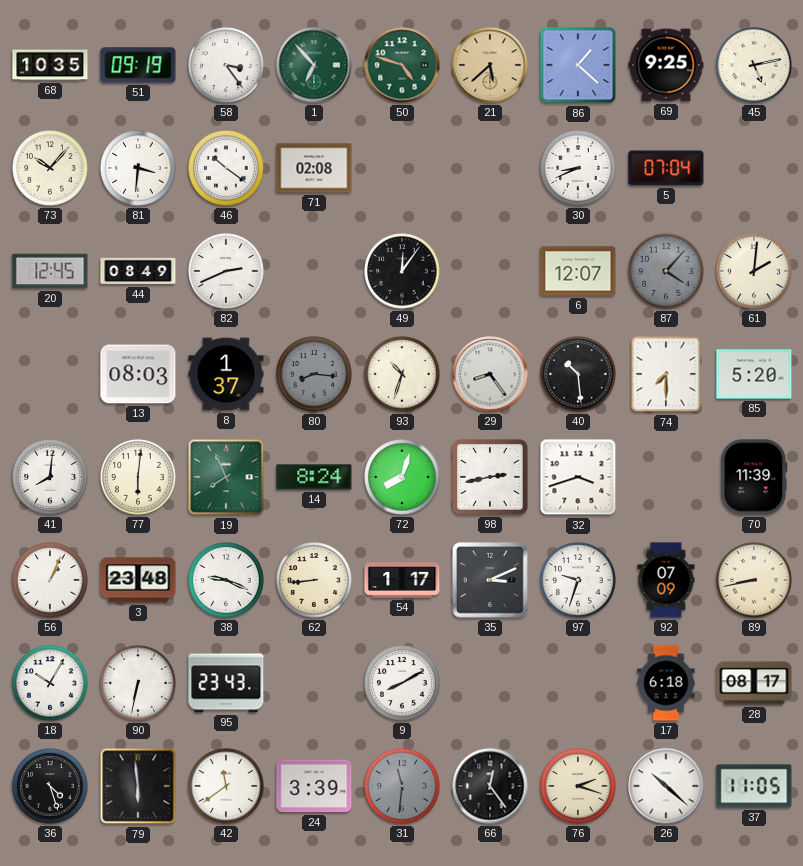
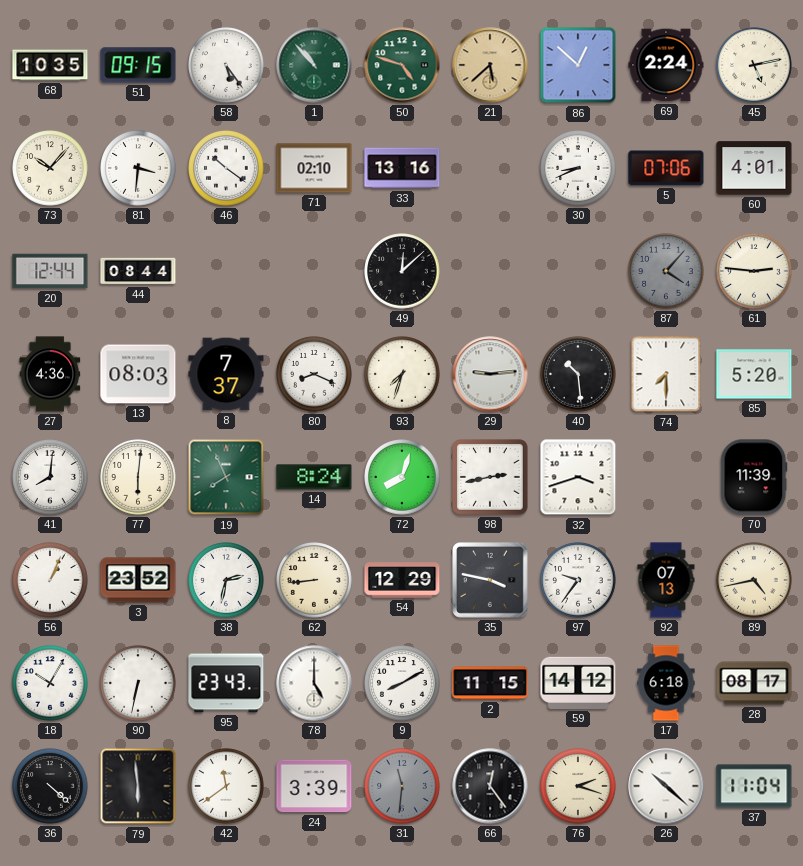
51: 09:19 -> 09:15
58: 3:24 -> 5:24
1: 6:53 -> 10:53
86: 1:22 -> 12:52
69: 9:25 -> 2:24
71: 02:08 -> 02:10
33: none -> 13:16
5: 07:04 -> 07:06
60: none -> 4:01
20: 12:45 -> 12:44
44: 08:49 -> 08:44
82: 2:41 -> none
49: 12:06 -> 12:08
6: 12:07 -> none
61: 2:01 -> 2:46
27: none -> 4:36
8: 1:37 -> 7:37
80: 8:16 -> 8:19
80 dial: grey -> white
93: 10:33 -> 7:33
29: 8:24 -> 9:14
3: 23:48 -> 23:52
38: 9:19 -> 2:32
54: 1:17 -> 12:29
35: 3:11 -> 3:47
97: 9:33 -> 9:36
92: 07:09 -> 07:13
89: 8:43 -> 4:43
78: none -> 5:00
2: none -> 11:15
59: none -> 14:12
36: 4:27 -> 4:22
37: 11:05 -> 11:04
